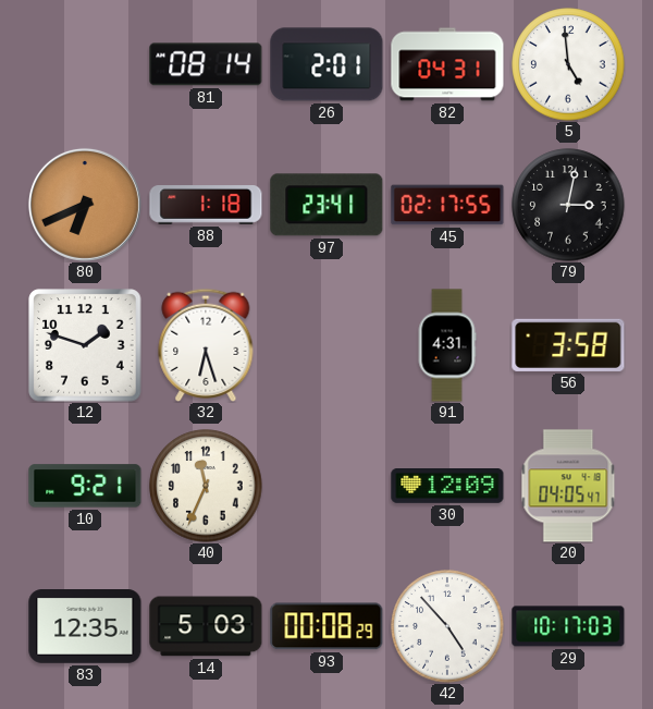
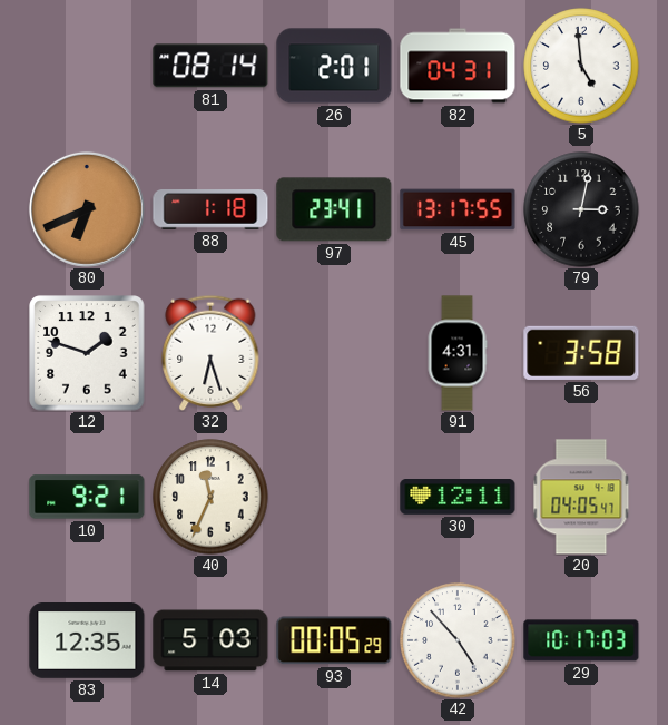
45: 02:17 -> 13:17
30: 12:09 -> 12:11
93: 00:08 -> 00:05
